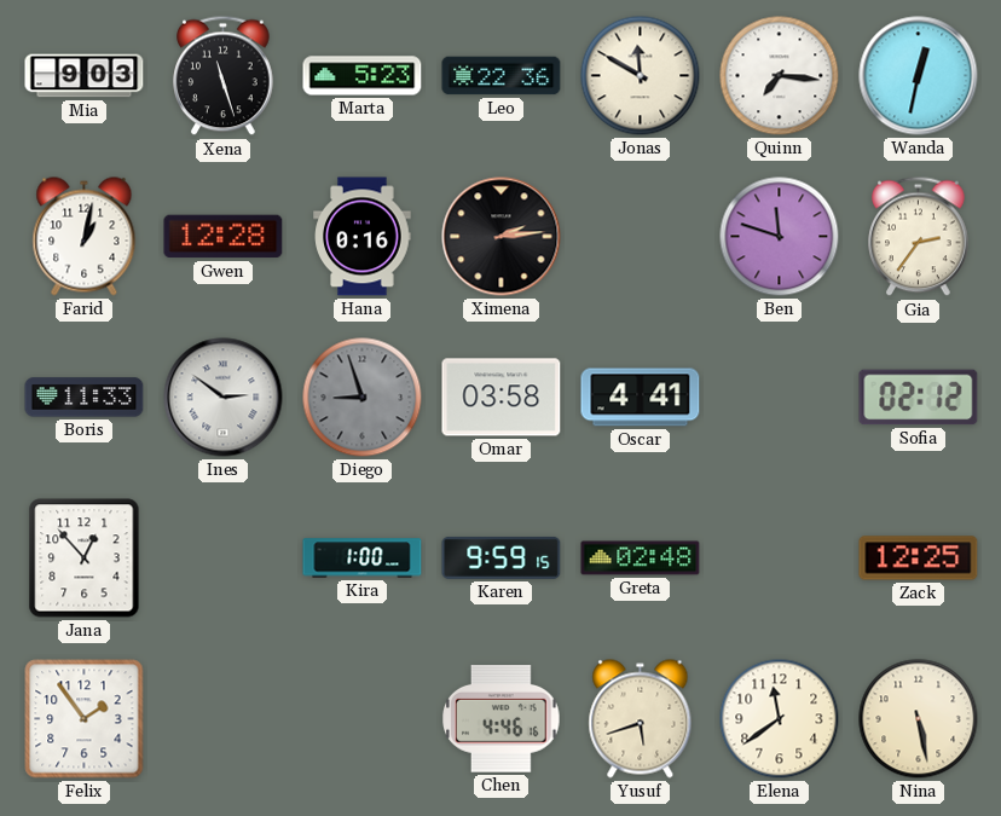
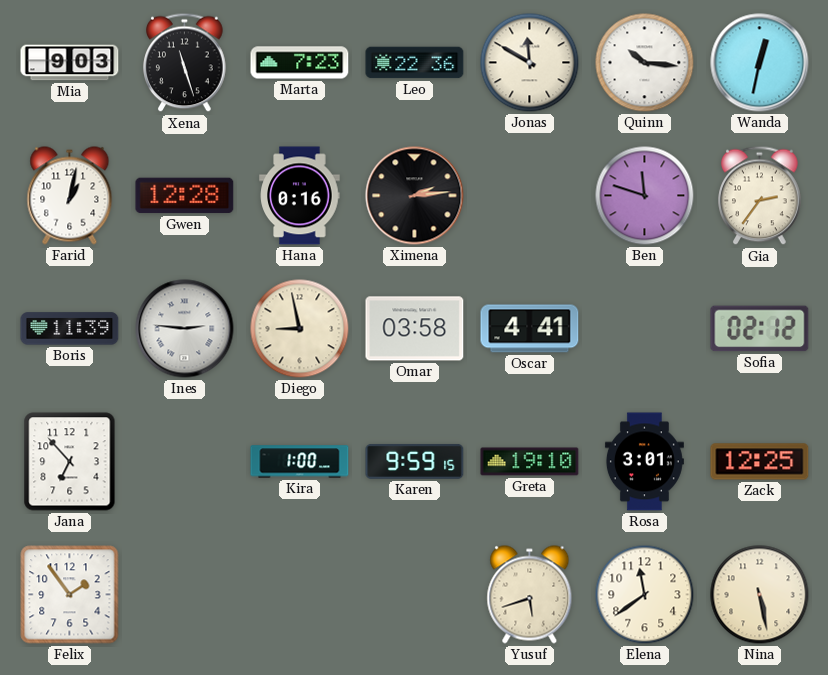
Marta: 5:23 -> 7:23
Quinn: 7:16 -> 10:16
Boris: 11:33 -> 11:39
Ines: 2:51 -> 2:46
Diego: 8:57 -> 8:58
Diego dial: grey -> cream
Jana: 12:53 -> 6:53
Greta: 02:48 -> 19:10
Rosa: none -> 3:01
Chen: 4:46 -> none
